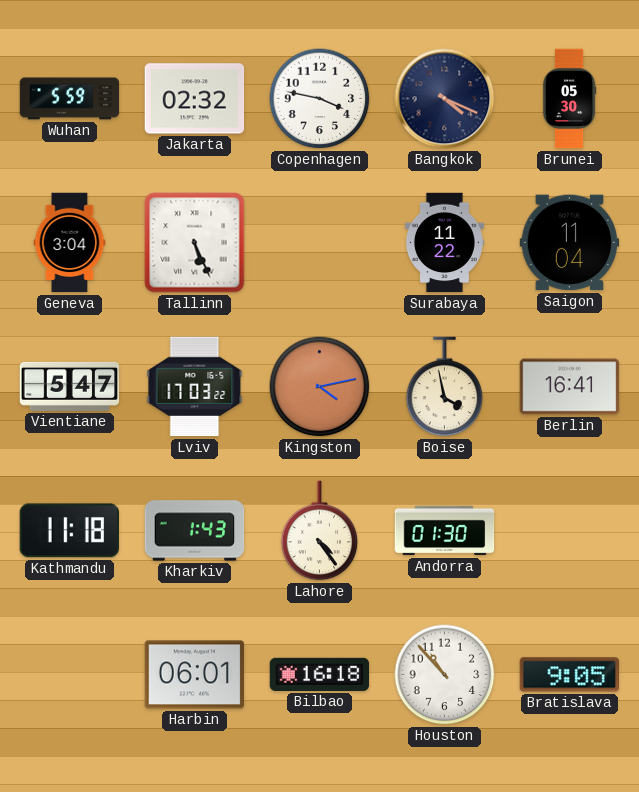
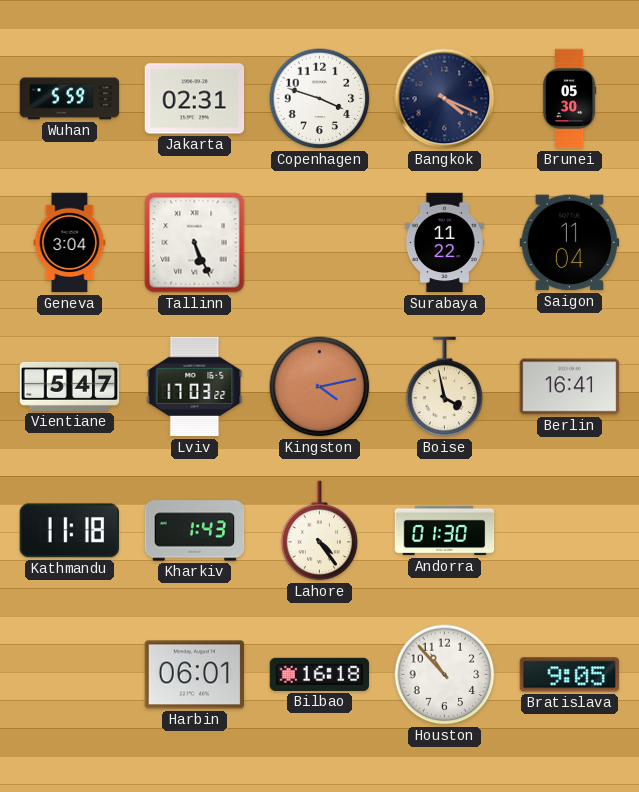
Jakarta: 02:32 -> 02:31
Copenhagen: 3:47 -> 3:48
